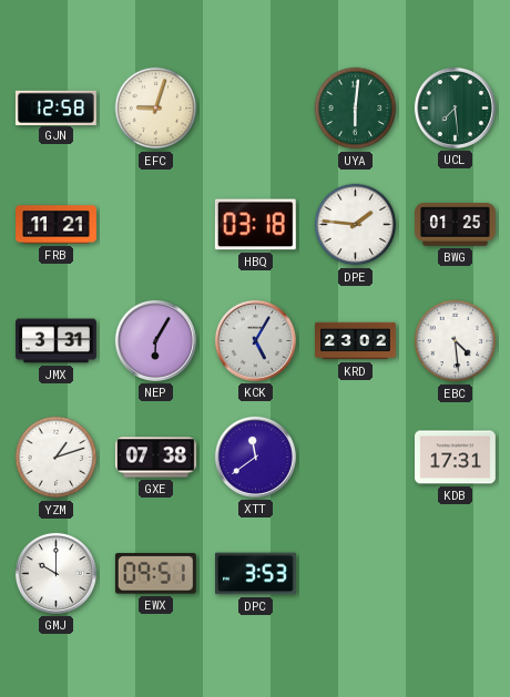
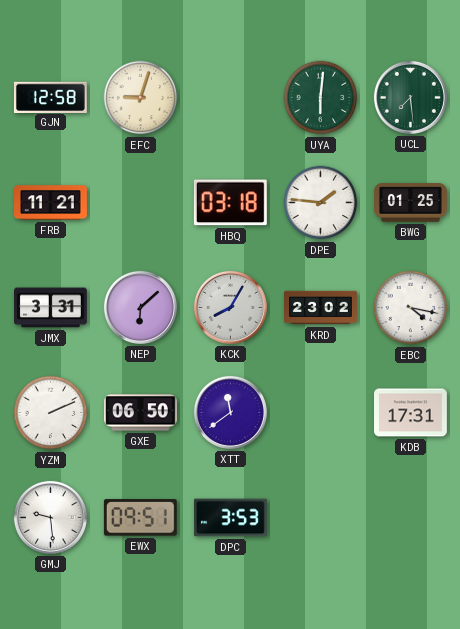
NEP: 6:05 -> 6:08
KCK: 5:05 -> 8:05
EBC: 4:29 -> 4:17
YZM: 1:12 -> 2:11
GXE: 07:38 -> 06:50
GMJ: 10:00 -> 9:29
